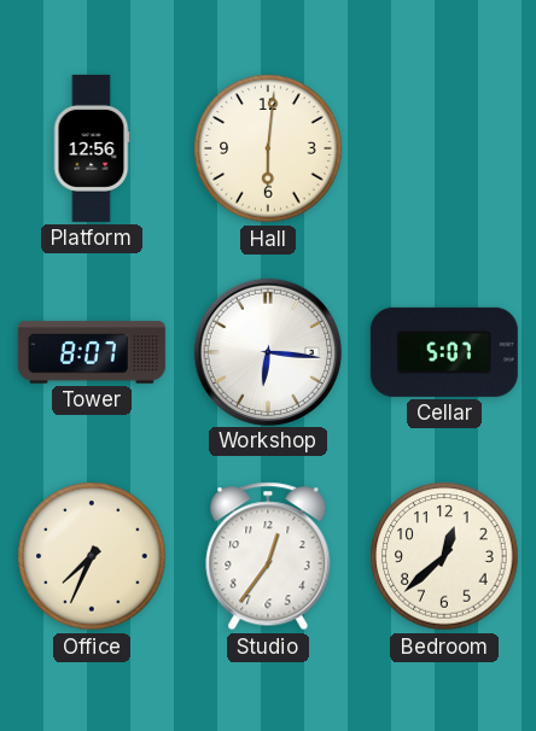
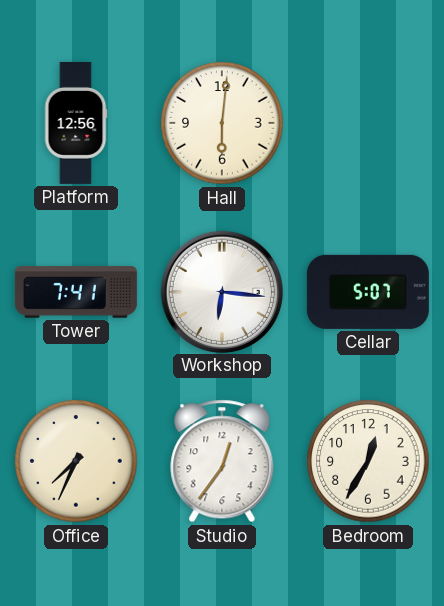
Tower: 8:07 -> 7:41
Bedroom: 12:38 -> 12:35
